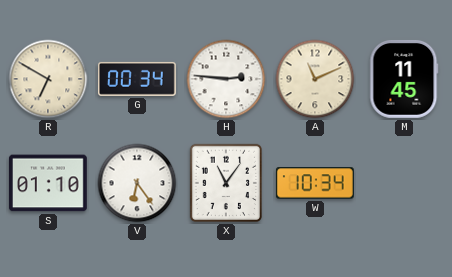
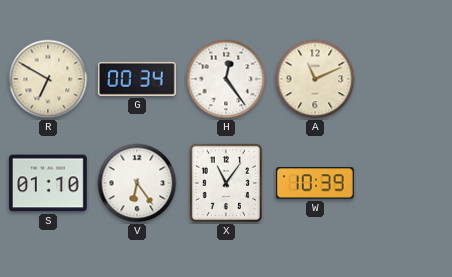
H: 2:46 -> 12:24
M: 11:45 -> none
W: 10:34 -> 10:39
